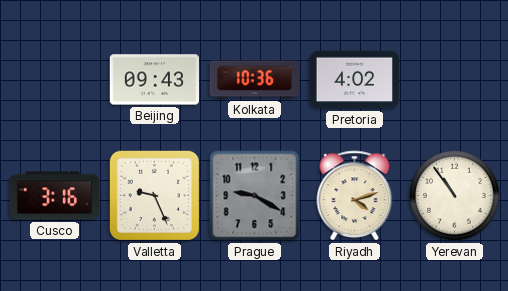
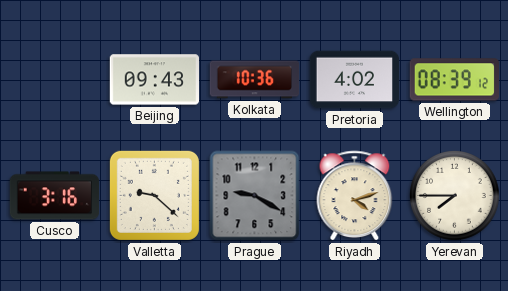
Wellington: none -> 08:39
Valletta: 9:26 -> 9:22
Yerevan: 10:54 -> 7:45
